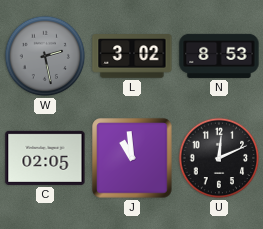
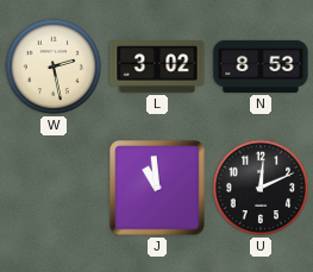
W dial: grey -> cream
C: 02:05 -> none
